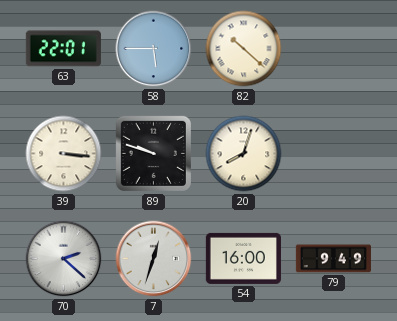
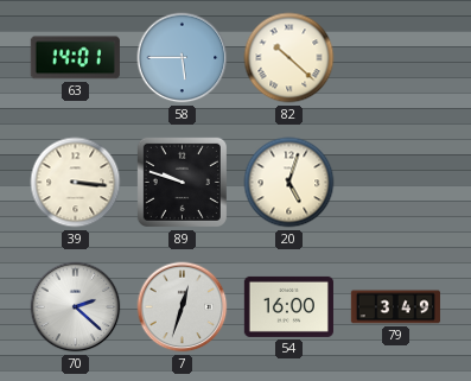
63: 22:01 -> 14:01
20: 8:03 -> 5:03
79: 9:49 -> 3:49
